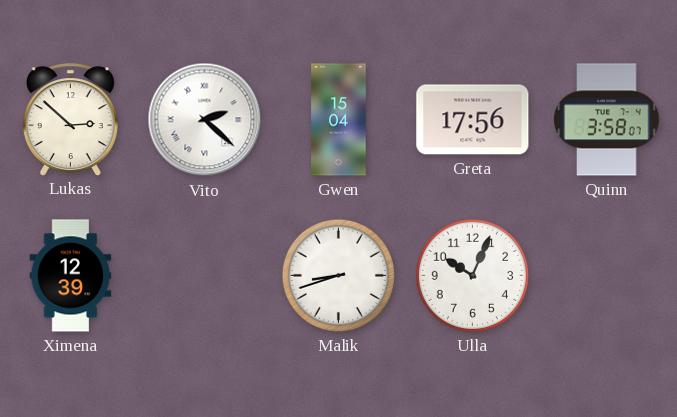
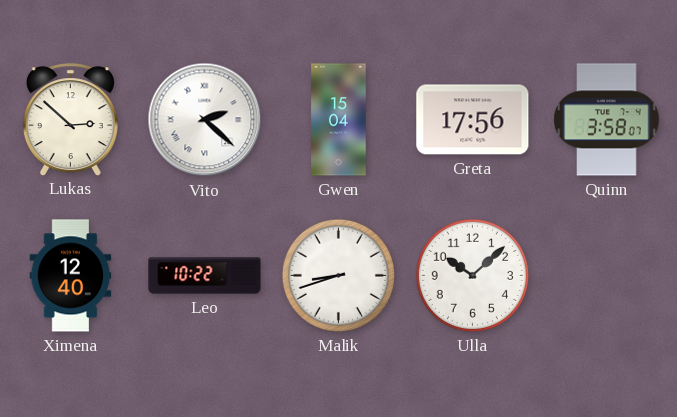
Ximena: 12:39 -> 12:40
Leo: none -> 10:22
Ulla: 10:04 -> 10:08
